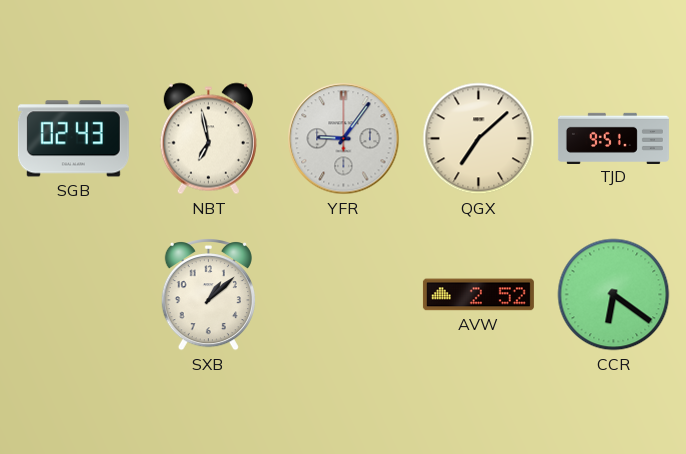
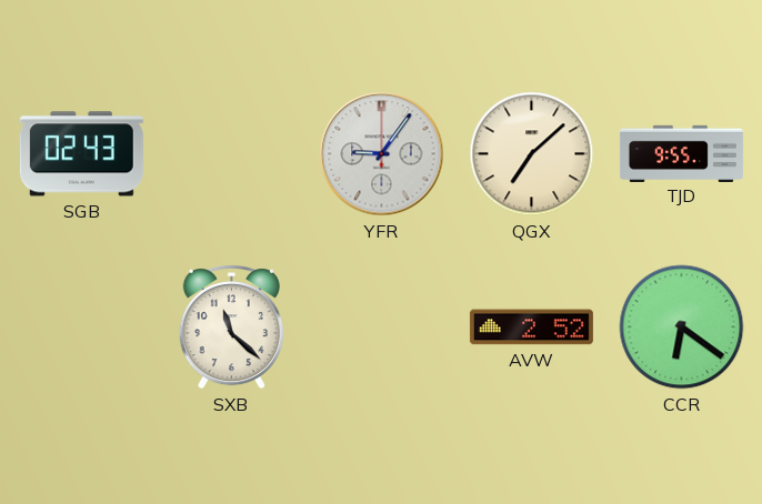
NBT: 6:58 -> none
TJD: 9:51 -> 9:55
SXB: 1:08 -> 11:22
